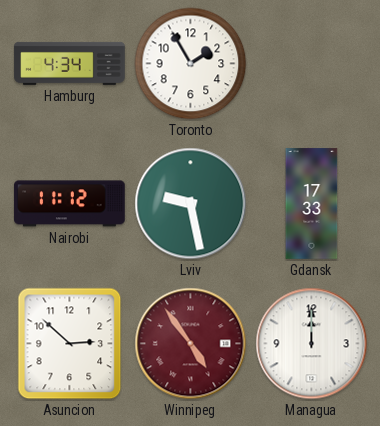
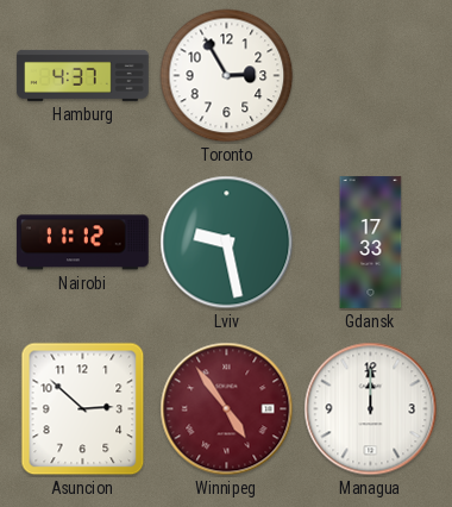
Hamburg: 4:34 -> 4:37
Toronto: 1:55 -> 2:55
